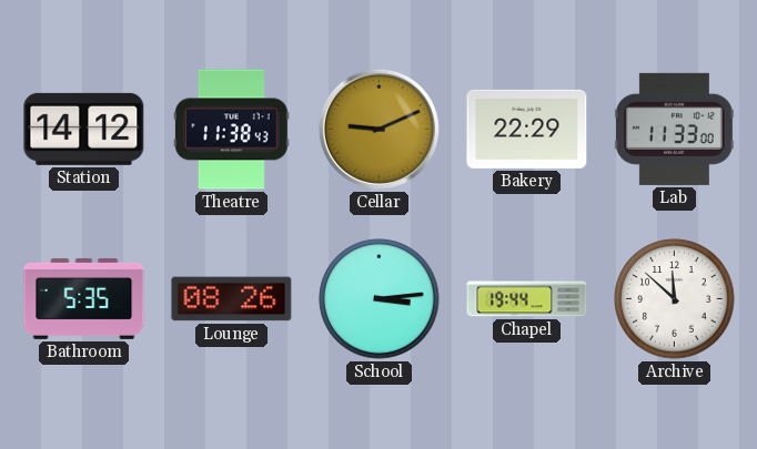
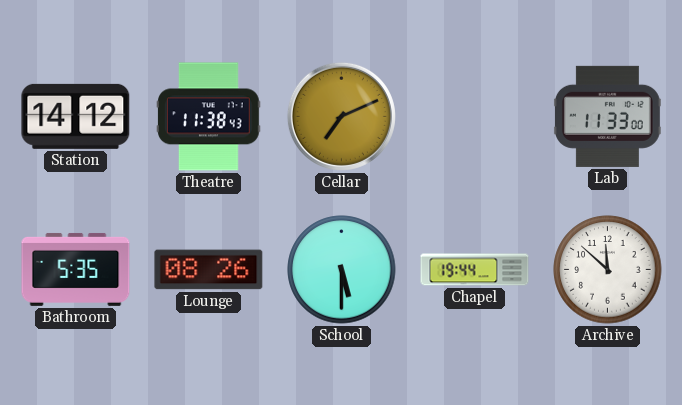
Cellar: 9:11 -> 7:11
Bakery: 22:29 -> none
School: 3:14 -> 5:30
